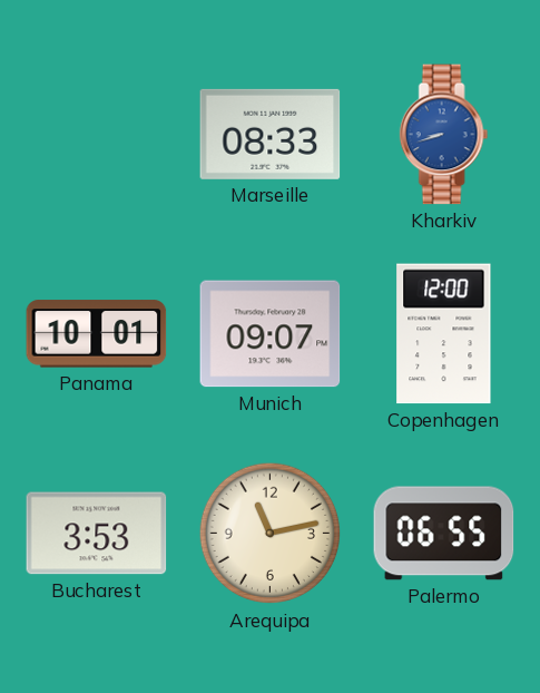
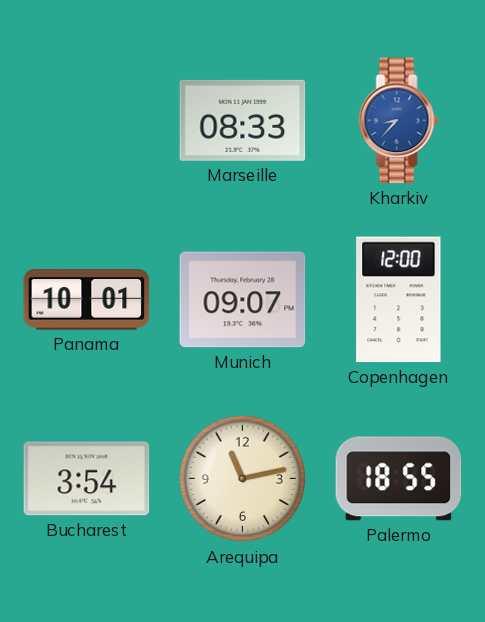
Kharkiv: 8:42 -> 8:37
Bucharest: 3:53 -> 3:54
Palermo: 06:55 -> 18:55
